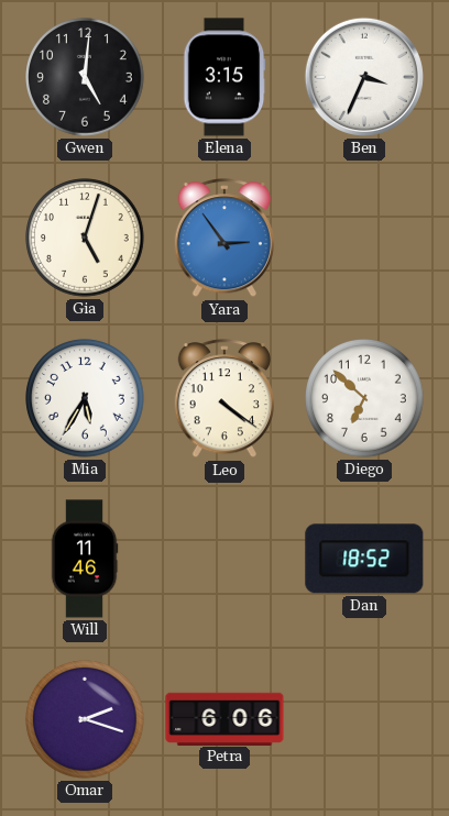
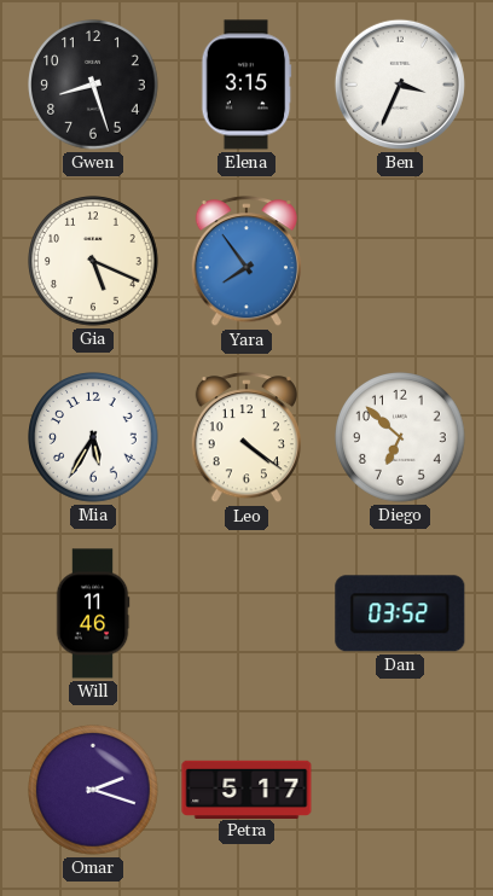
Gwen: 5:01 -> 8:27
Gia: 5:03 -> 5:19
Yara: 2:54 -> 7:54
Dan: 18:52 -> 03:52
Petra: 6:06 -> 5:17
